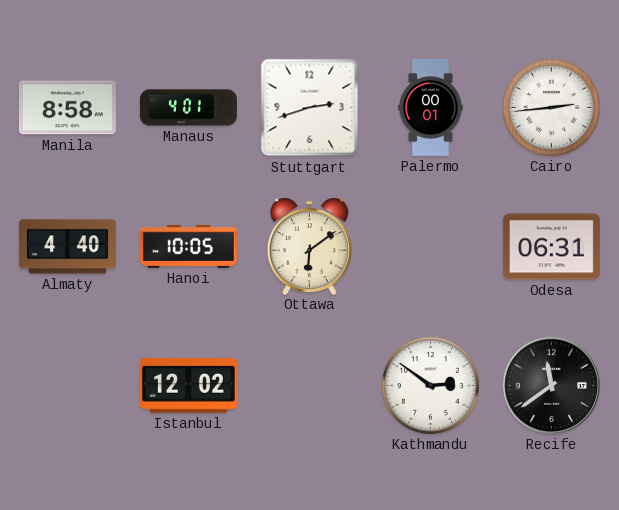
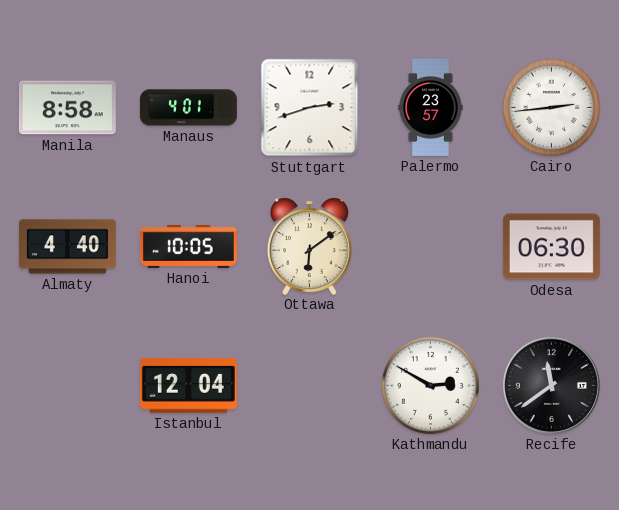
Palermo: 00:01 -> 23:57
Odesa: 06:31 -> 06:30
Istanbul: 12:02 -> 12:04
Kathmandu: 2:51 -> 2:50
